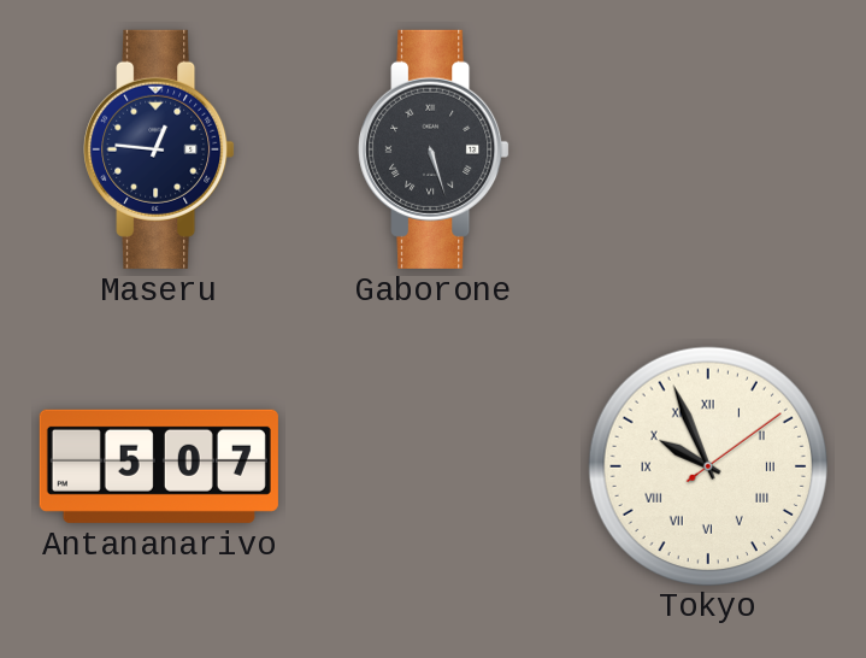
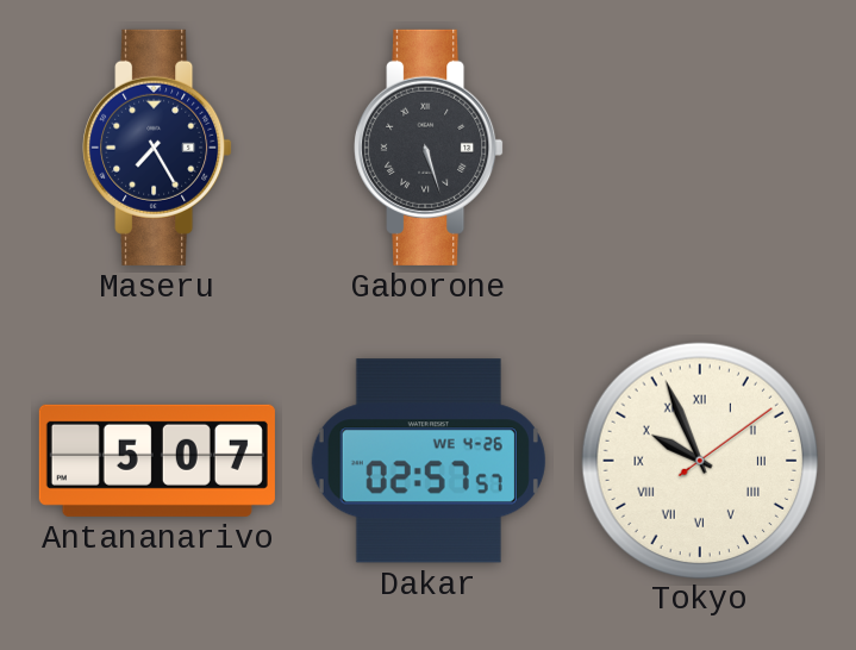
Maseru: 12:46 -> 7:25
Dakar: none -> 02:57
